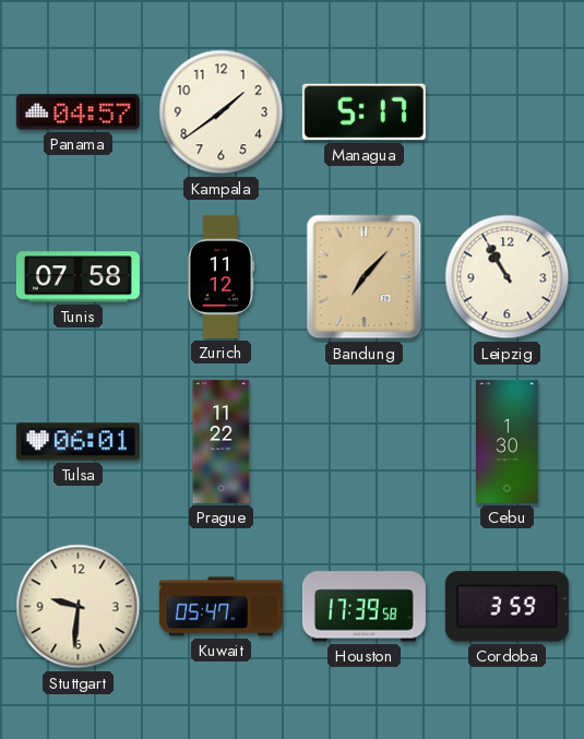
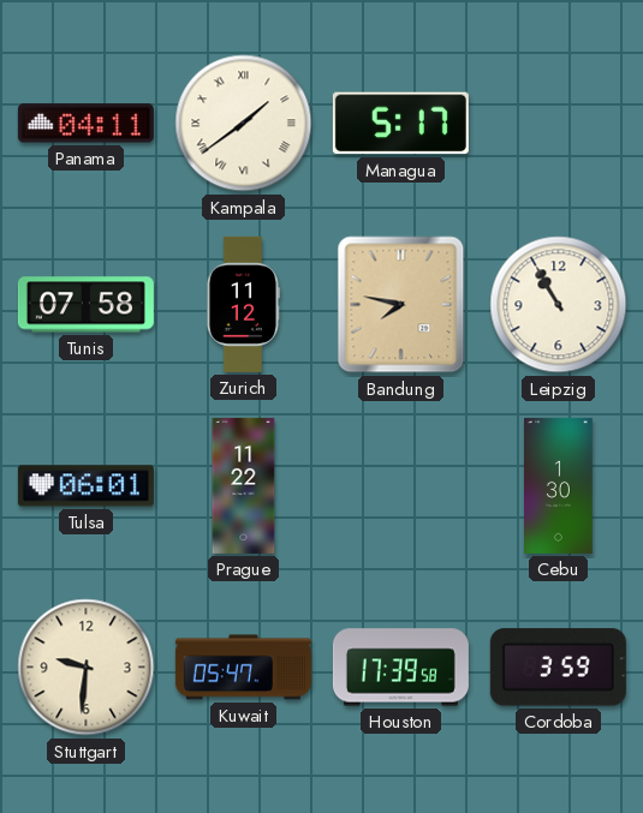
Panama: 04:57 -> 04:11
Kampala numerals: Arabic -> Roman
Bandung: 7:07 -> 7:47
